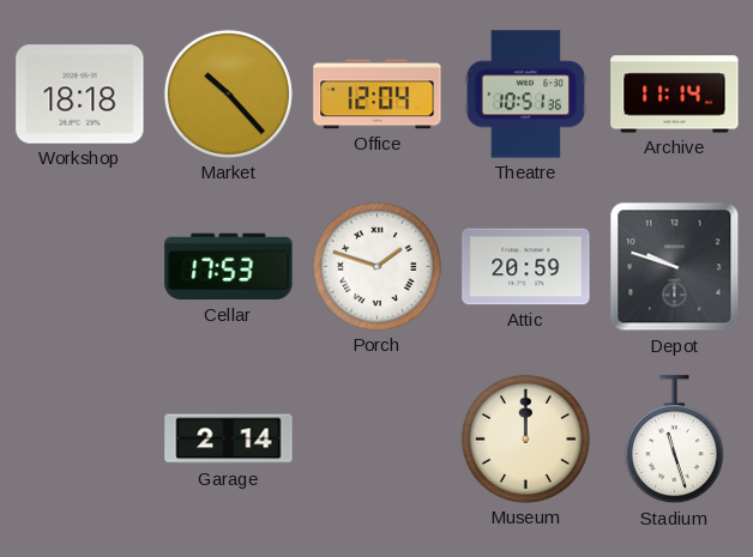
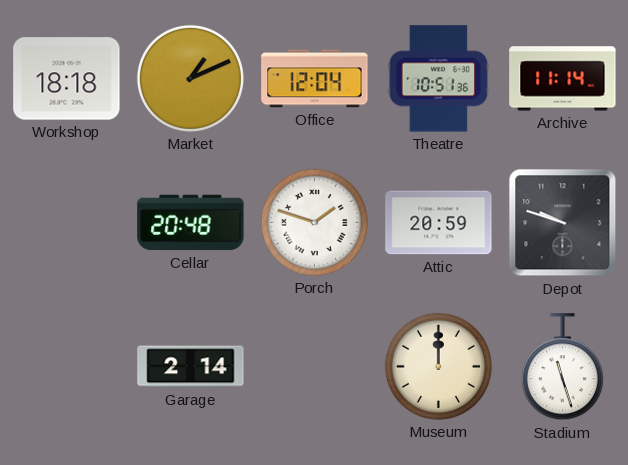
Market: 10:23 -> 1:11
Cellar: 17:53 -> 20:48
